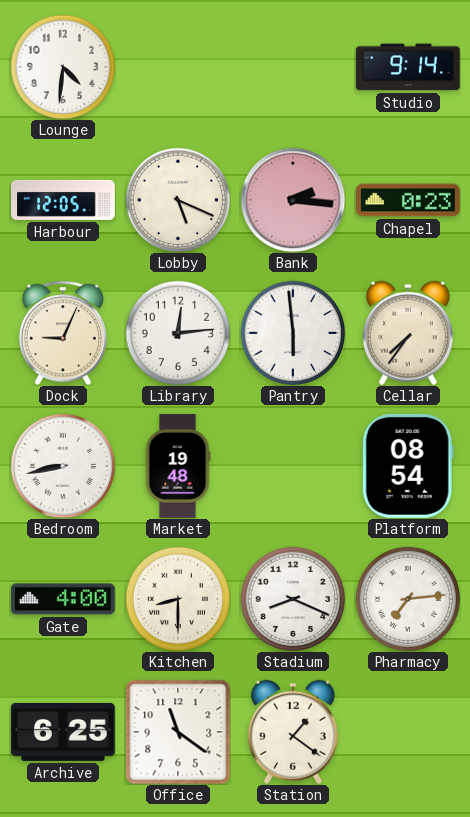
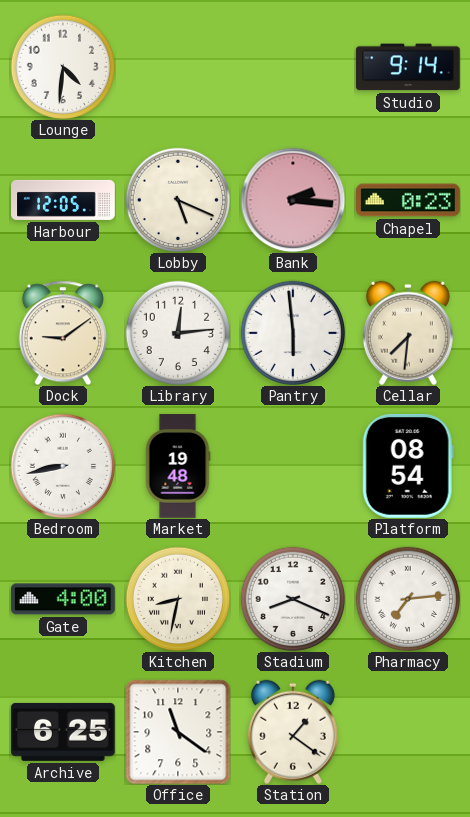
Dock: 9:04 -> 9:09
Cellar: 7:36 -> 7:31
Kitchen: 8:30 -> 8:32
